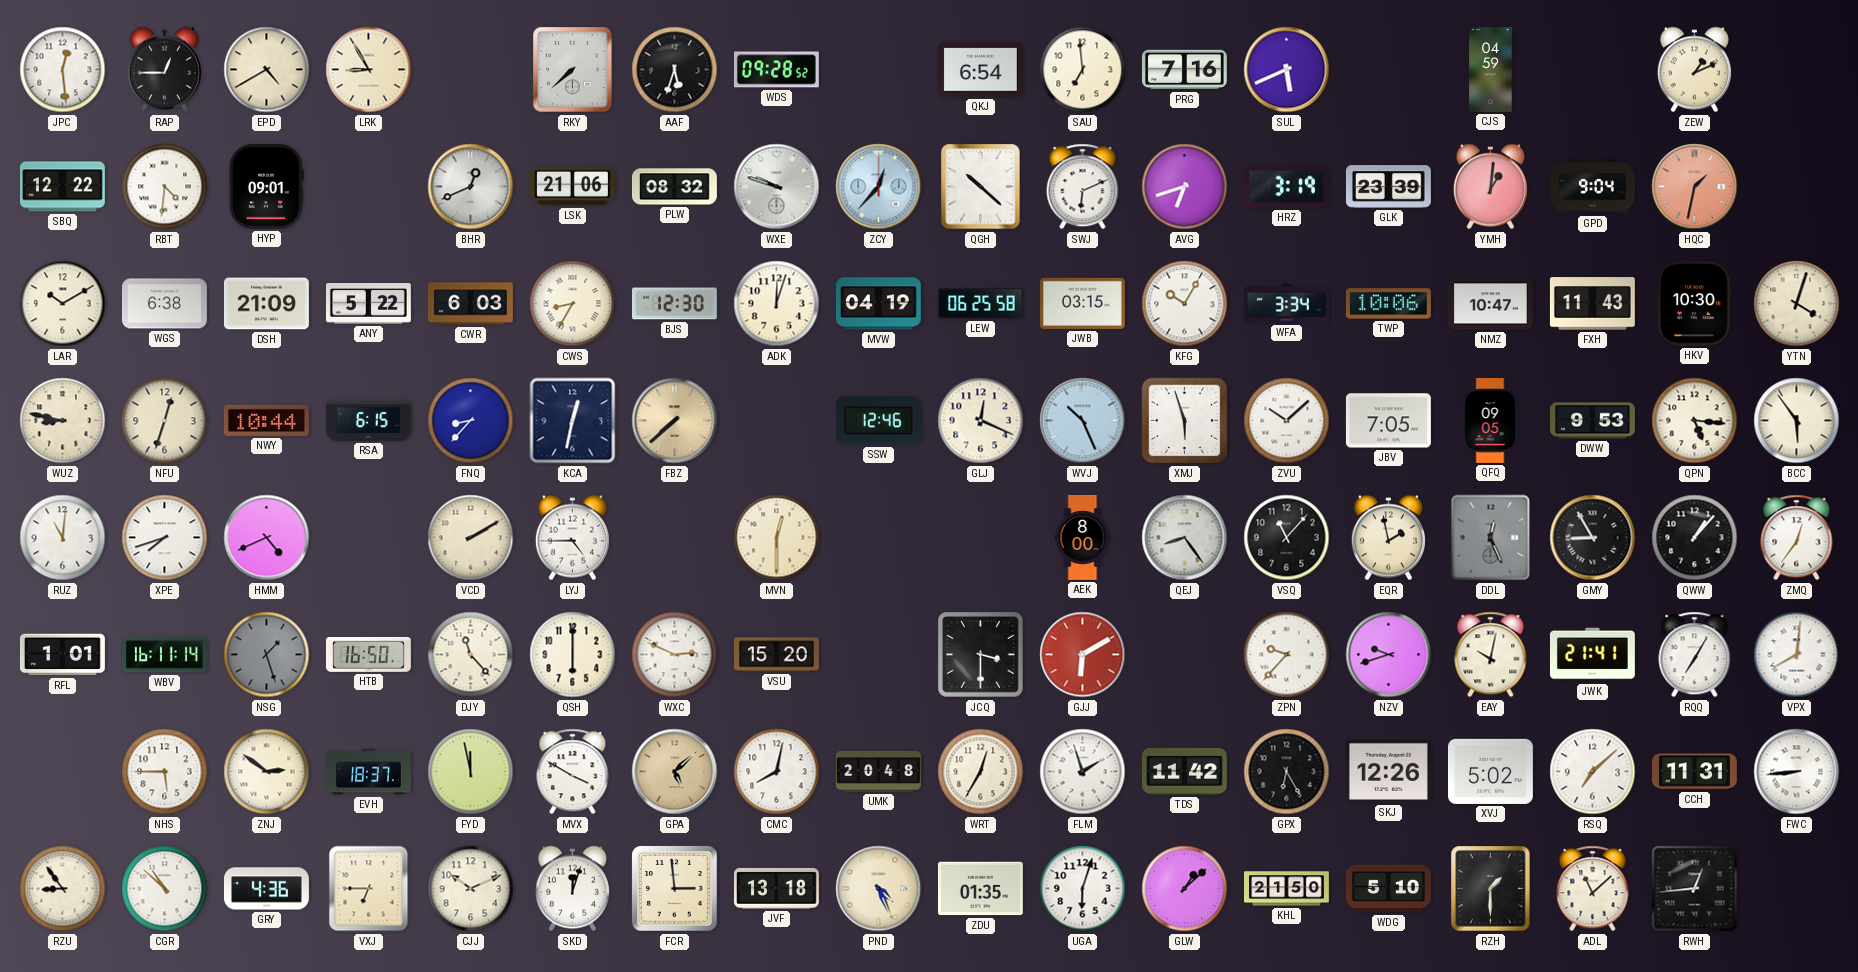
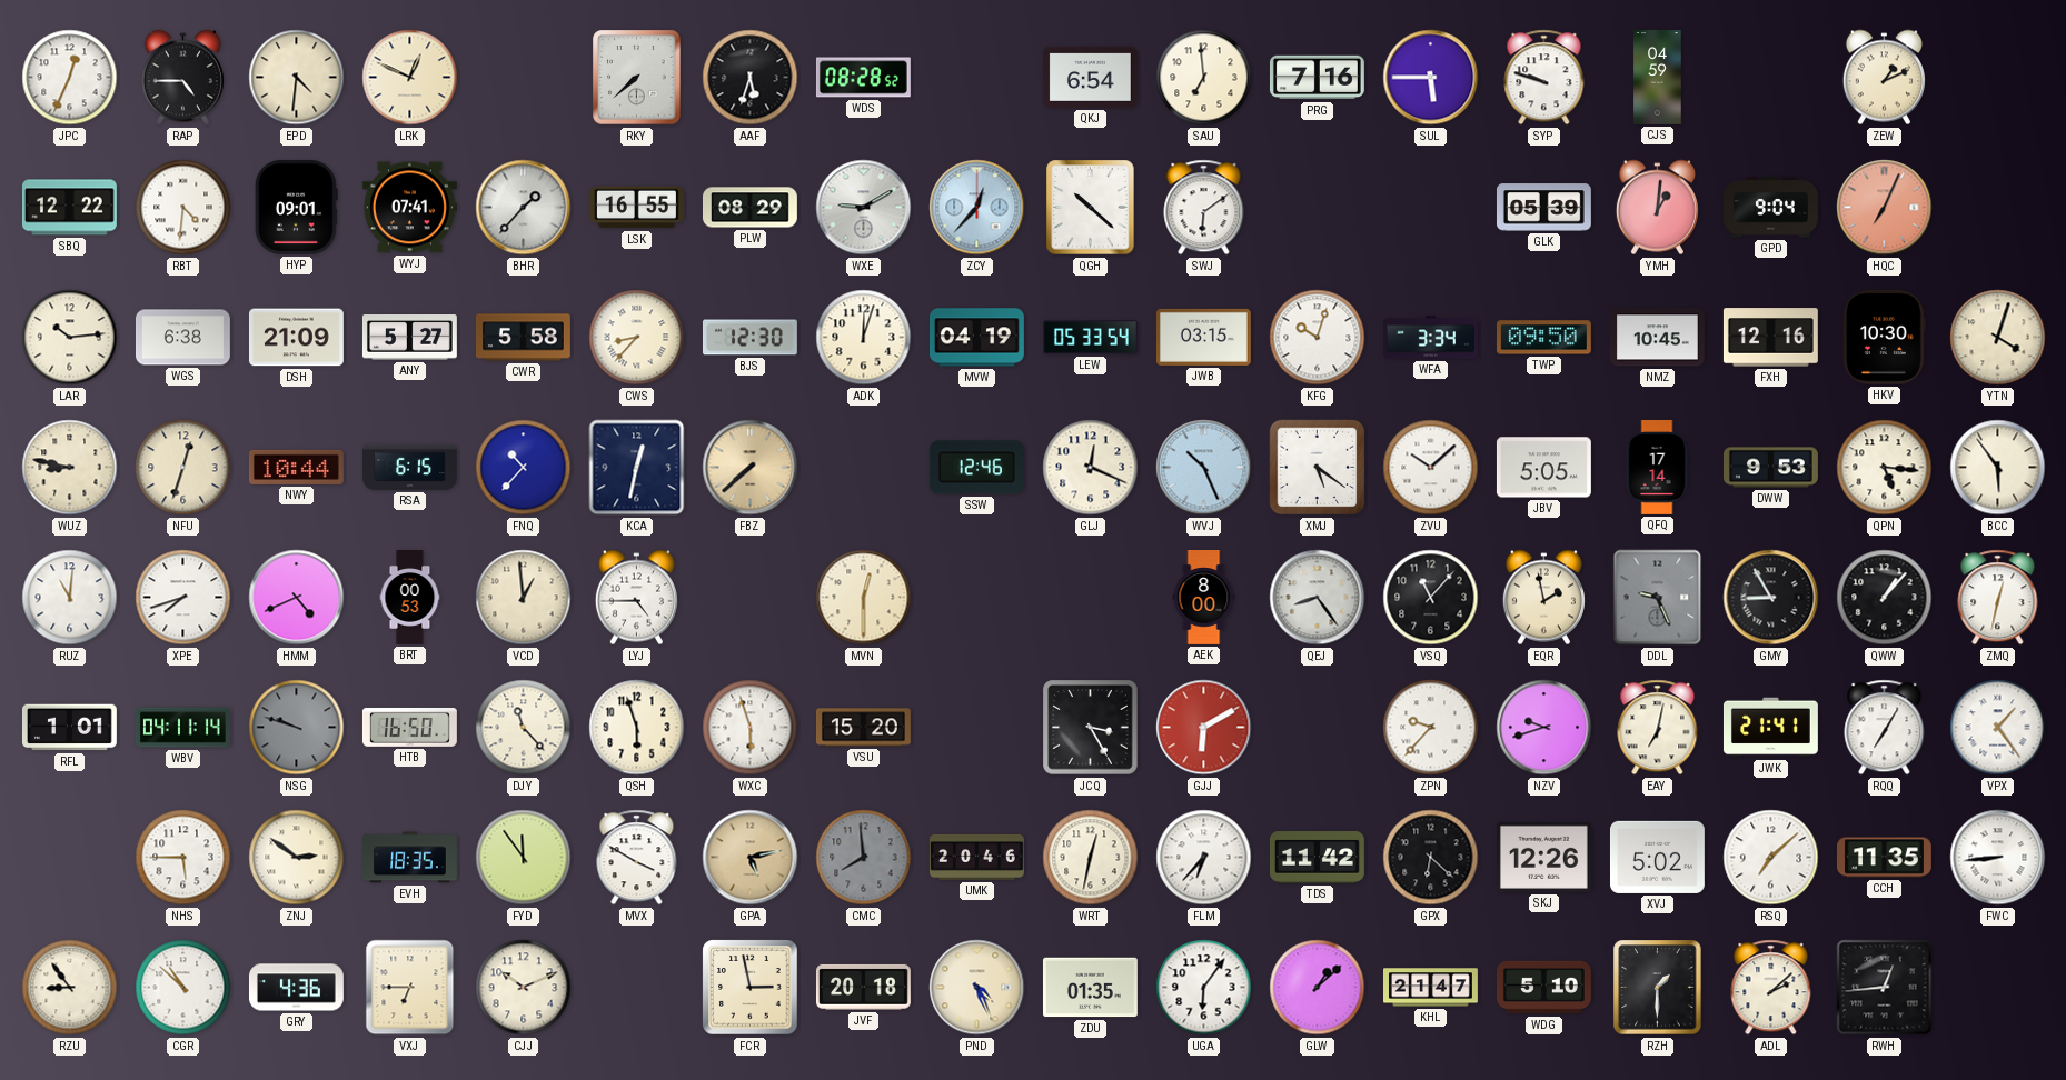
JPC: 12:29 -> 12:34
RAP: 12:45 -> 4:45
EPD: 4:40 -> 4:31
LRK: 8:55 -> 12:49
WDS: 09:28 -> 08:28
SUL: 5:41 -> 5:45
SYP: none -> 9:48
WYJ: none -> 07:41
BHR: 12:41 -> 1:37
LSK: 21:06 -> 16:55
PLW: 08:32 -> 08:29
WXE: 9:48 -> 9:10
SWJ: 6:11 -> 6:09
AVG: 6:42 -> none
HRZ: 3:19 -> none
GLK: 23:39 -> 05:39
HQC: 1:32 -> 7:04
LAR: 10:10 -> 10:14
ANY: 5:22 -> 5:27
CWR: 6:03 -> 5:58
CWS: 8:35 -> 8:37
LEW: 06:25 -> 05:33
KFG: 10:05 -> 10:03
TWP: 10:06 -> 09:50
NMZ: 10:47 -> 10:45
FXH: 11:43 -> 12:16
FNQ: 8:37 -> 10:37
XMJ: 5:57 -> 5:21
JBV: 7:05 -> 5:05
QFQ: 09:05 -> 17:14
BRT: none -> 00:53
VCD: 2:10 -> 12:59
DDL: 12:26 -> 9:26
ZMQ: 12:36 -> 12:32
WBV: 16:11 -> 04:11
NSG: 1:27 -> 9:48
QSH: 6:00 -> 5:57
WXC: 2:49 -> 5:57
JCQ: 3:30 -> 3:25
EAY: 10:02 -> 7:02
VPX: 8:01 -> 1:24
EVH: 18:37 -> 18:35
FYD: 11:58 -> 11:54
GPA: 5:08 -> 5:13
CMC: 8:02 -> 7:59
CMC dial: white -> grey
UMK: 20:48 -> 20:46
WRT: 12:35 -> 12:32
FLM: 1:57 -> 6:37
GPX: 6:25 -> 6:22
CCH: 11:31 -> 11:35
SKD: 12:03 -> none
FCR: 2:59 -> 2:58
JVF: 13:18 -> 20:18
UGA: 6:03 -> 6:06
KHL: 21:50 -> 21:47
ADL: 11:08 -> 2:08
